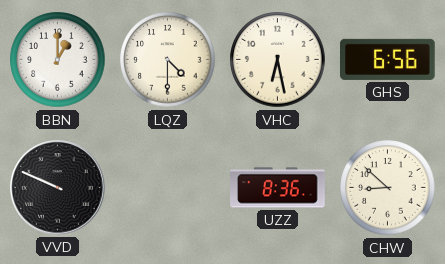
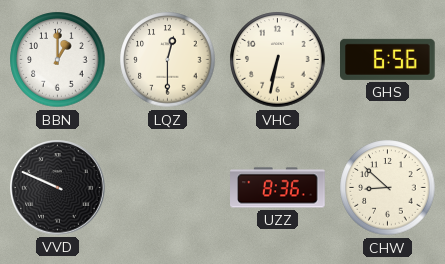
LQZ: 4:30 -> 12:30
VHC: 6:28 -> 6:32
